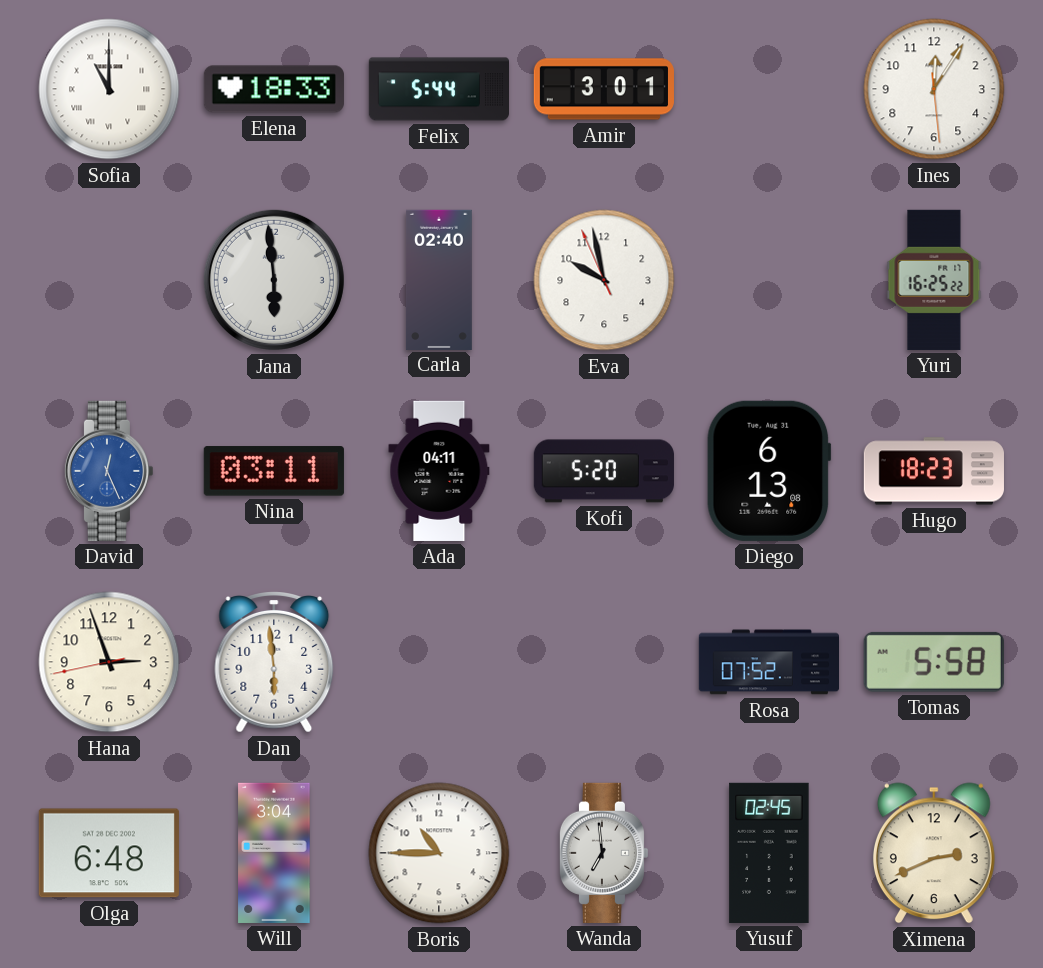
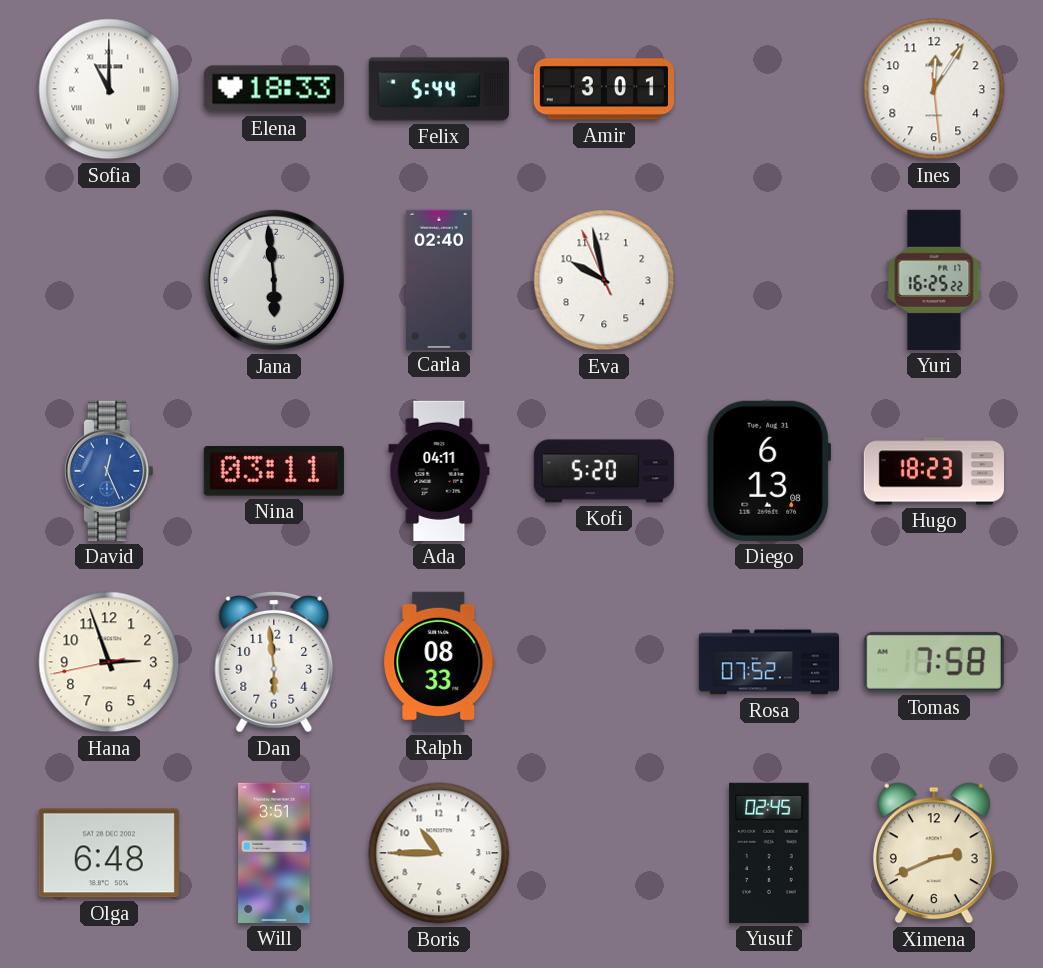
Ralph: none -> 08:33
Tomas: 5:58 -> 7:58
Will: 3:04 -> 3:51
Wanda: 6:59 -> none
